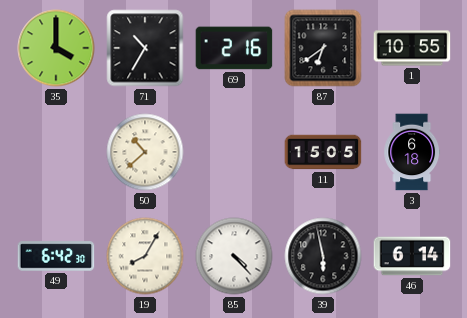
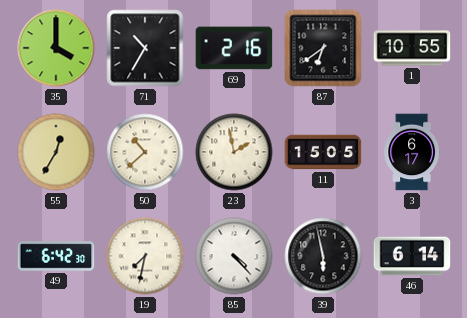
55: none -> 12:35
23: none -> 1:58
3: 6:18 -> 6:17
19: 8:05 -> 7:32
